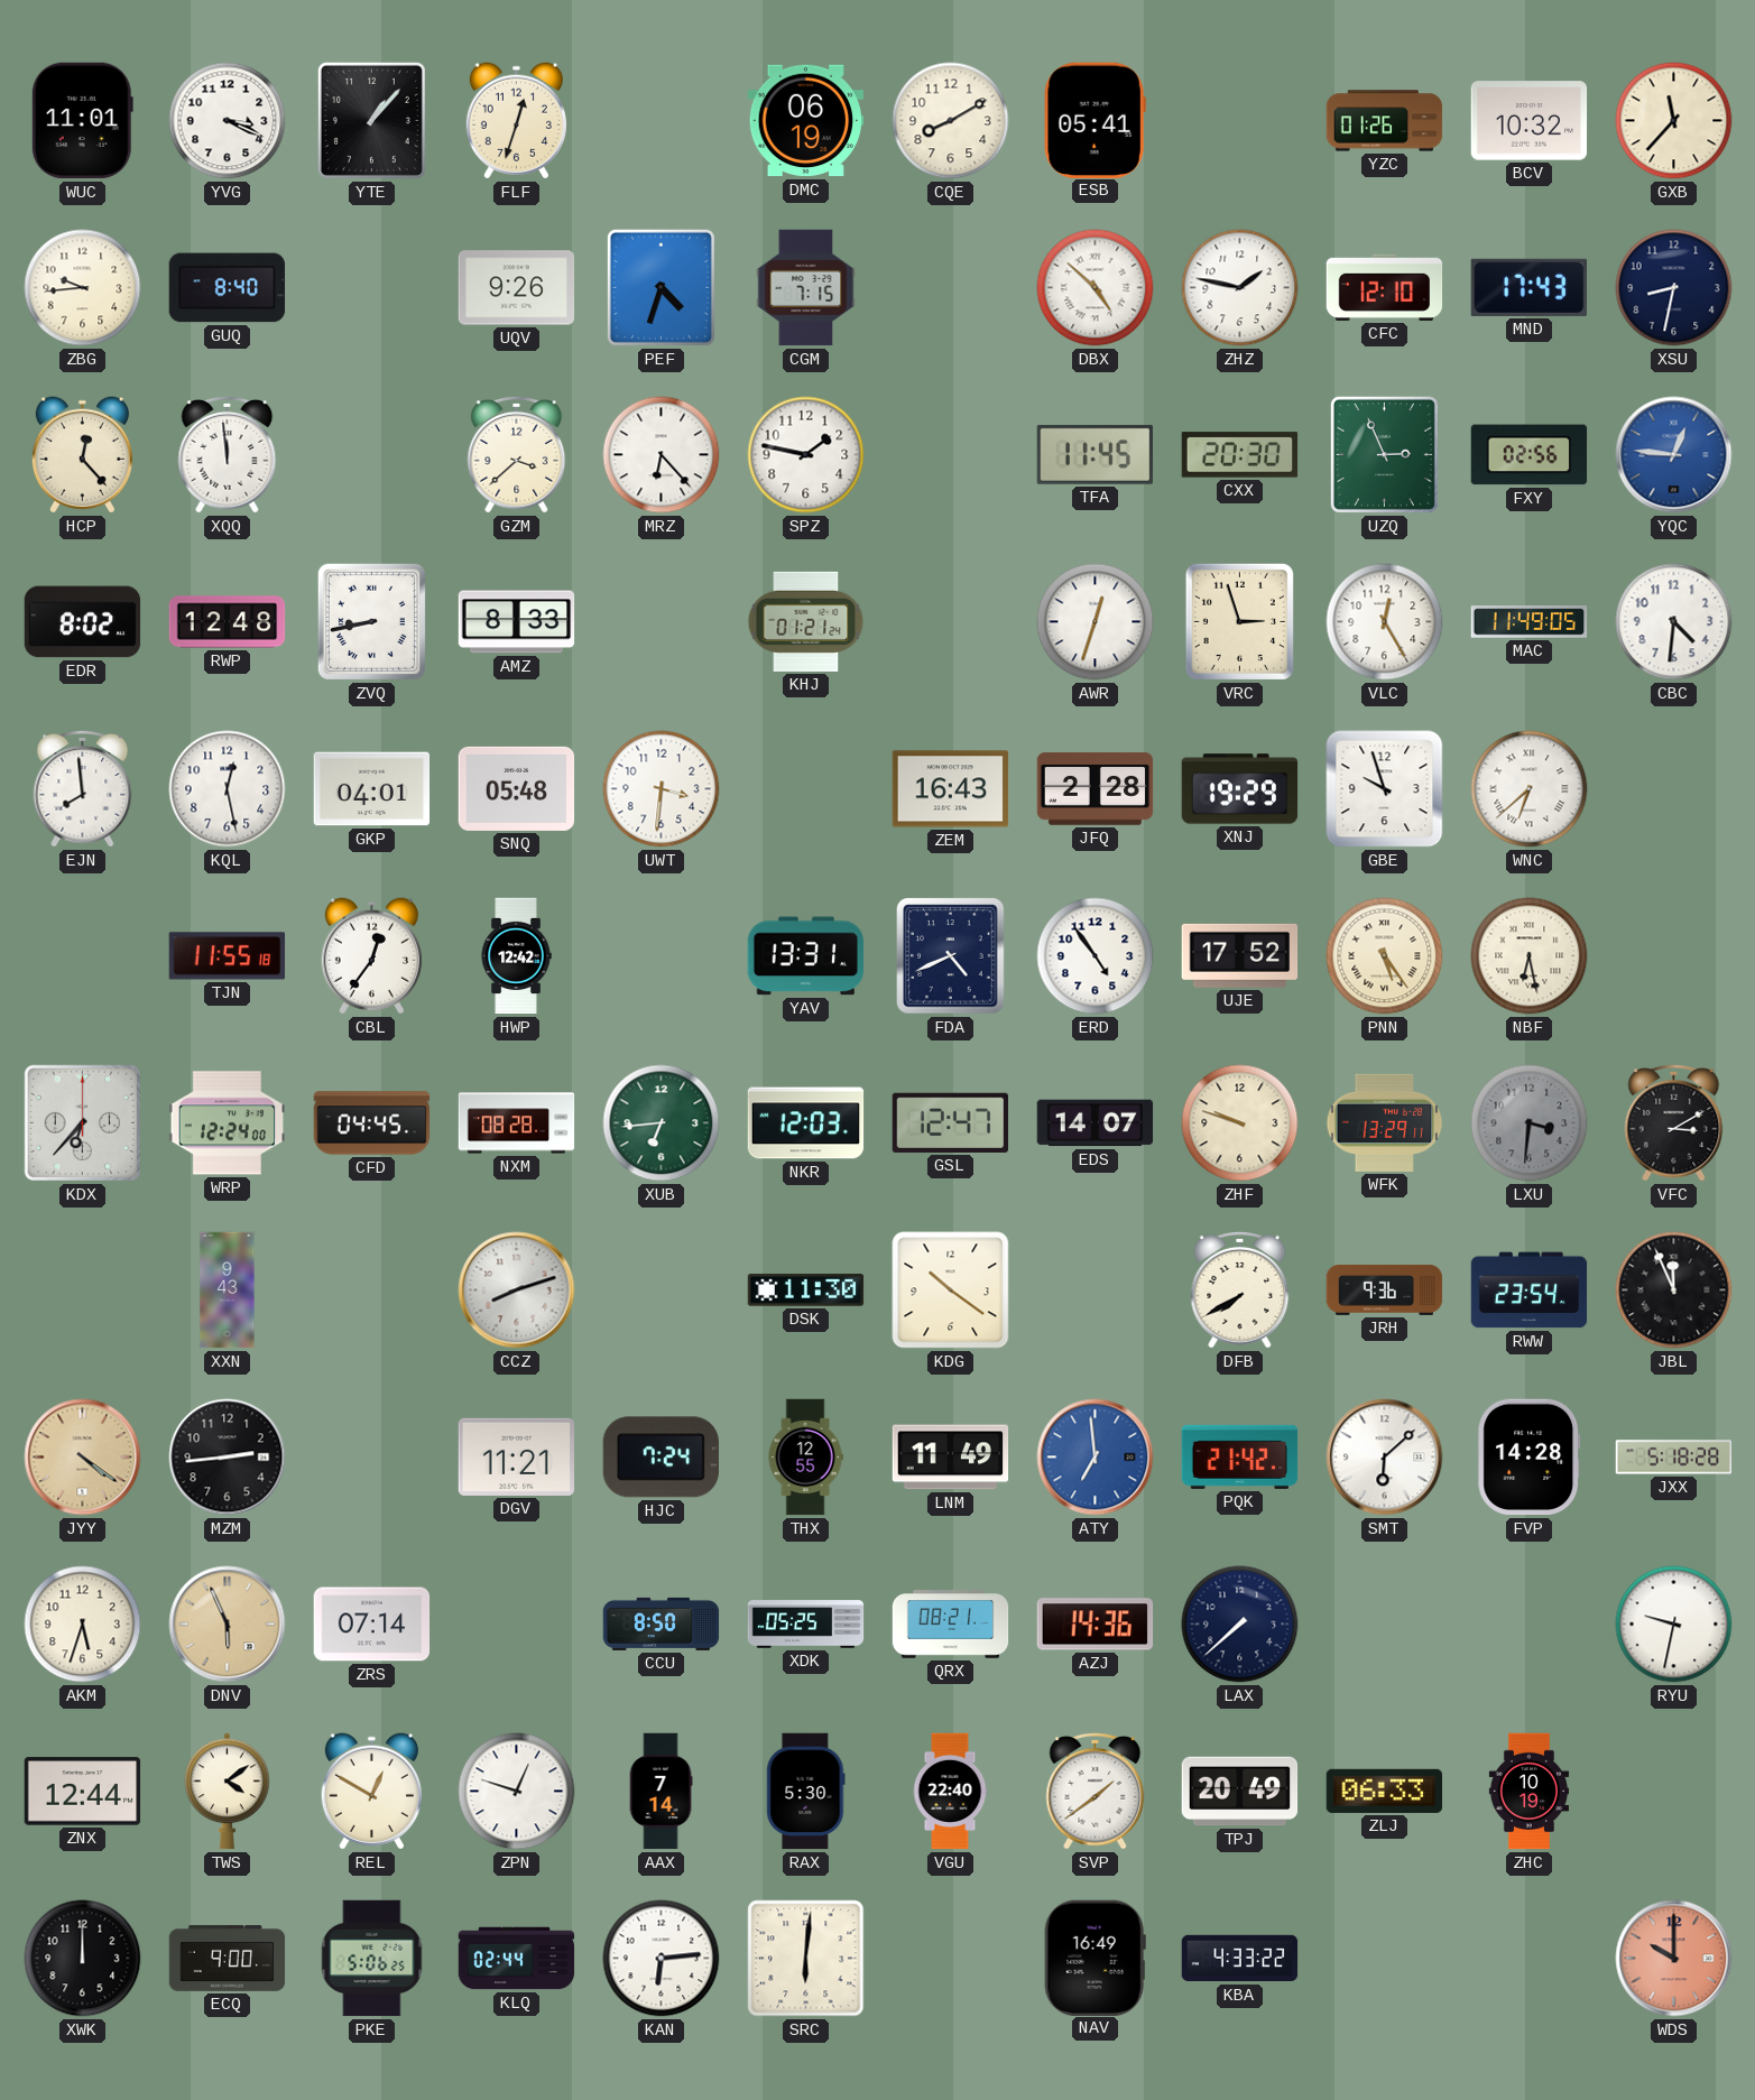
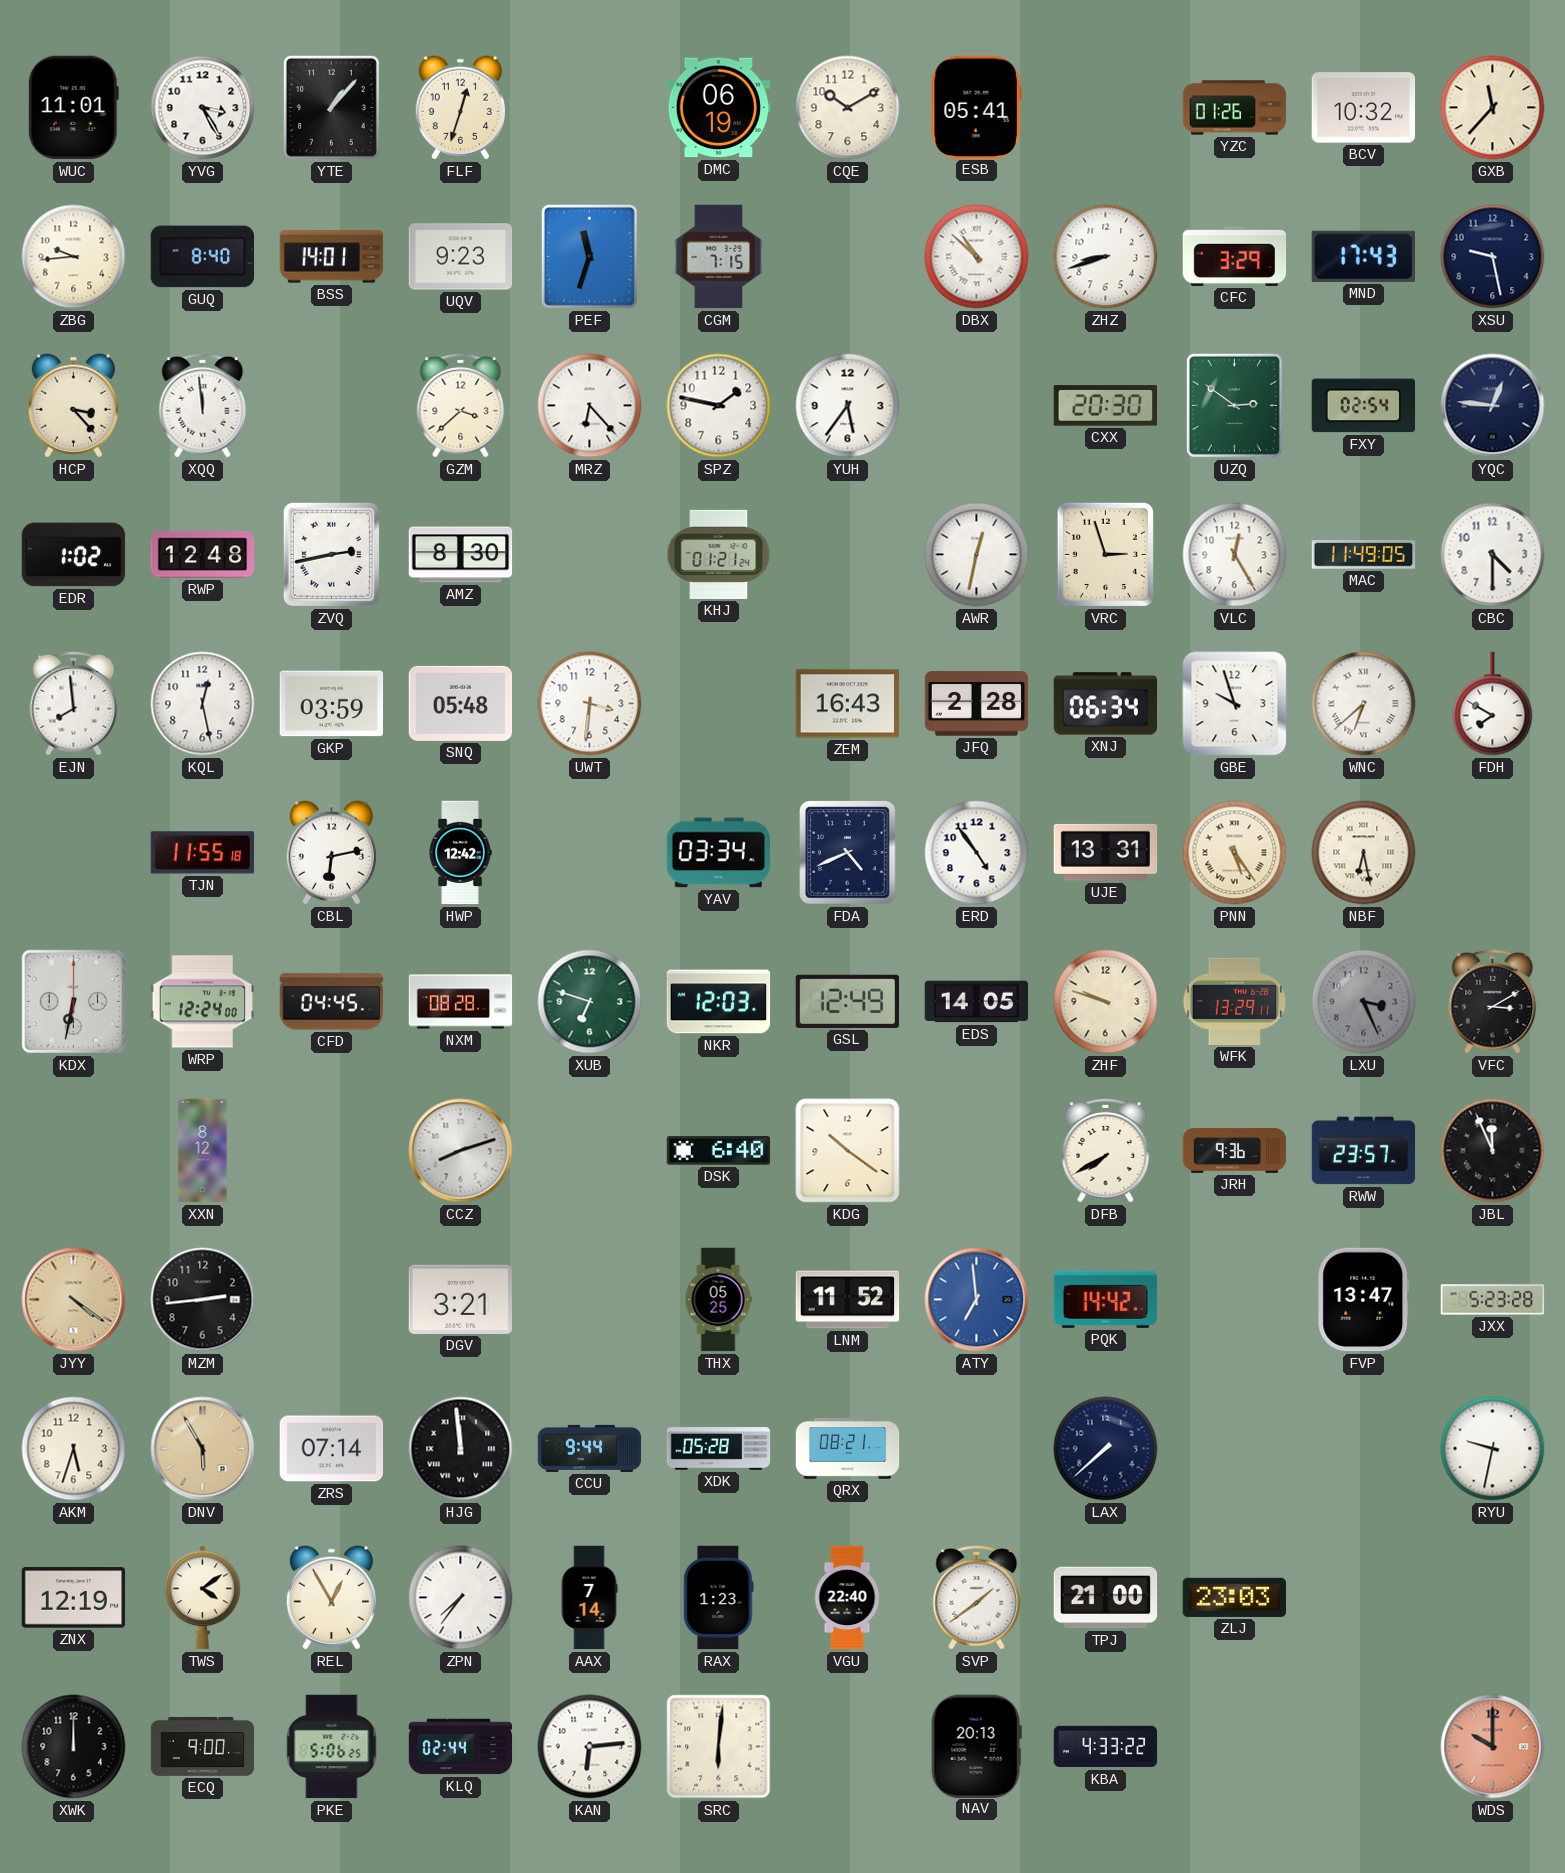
YVG: 3:19 -> 3:25
CQE: 8:10 -> 10:10
BSS: none -> 14:01
UQV: 9:26 -> 9:23
PEF: 4:33 -> 11:33
DBX: 4:52 -> 10:52
ZHZ: 1:47 -> 8:42
CFC: 12:10 -> 3:29
XSU: 8:32 -> 9:28
HCP: 12:23 -> 3:23
YUH: none -> 5:36
TFA: 11:45 -> none
UZQ: 2:56 -> 2:51
FXY: 02:56 -> 02:54
YQC dial: blue -> navy
EDR: 8:02 -> 1:02
ZVQ: 8:43 -> 2:43
AMZ: 8:33 -> 8:30
AWR: 12:33 -> 12:32
CBC: 4:31 -> 4:30
GKP: 04:01 -> 03:59
XNJ: 19:29 -> 06:34
FDH: none -> 7:50
CBL: 12:36 -> 6:13
YAV: 13:31 -> 03:34
UJE: 17:52 -> 13:31
KDX: 6:37 -> 6:32
XUB: 6:44 -> 6:48
GSL: 12:47 -> 12:49
EDS: 14:07 -> 14:05
LXU: 3:31 -> 3:26
XXN: 9:43 -> 8:12
DSK: 11:30 -> 6:40
RWW: 23:54 -> 23:57
DGV: 11:21 -> 3:21
HJC: 7:24 -> none
THX: 12:55 -> 05:25
LNM: 11:49 -> 11:52
PQK: 21:42 -> 14:42
SMT: 6:08 -> none
FVP: 14:28 -> 13:47
JXX: 5:18 -> 5:23
DNV: 5:56 -> 5:55
HJG: none -> 11:59
CCU: 8:50 -> 9:44
XDK: 05:25 -> 05:28
AZJ: 14:36 -> none
ZNX: 12:44 -> 12:19
REL: 12:50 -> 12:55
ZPN: 12:48 -> 7:36
RAX: 5:30 -> 1:23
TPJ: 20:49 -> 21:00
ZLJ: 06:33 -> 23:03
ZHC: 10:19 -> none
NAV: 16:49 -> 20:13
